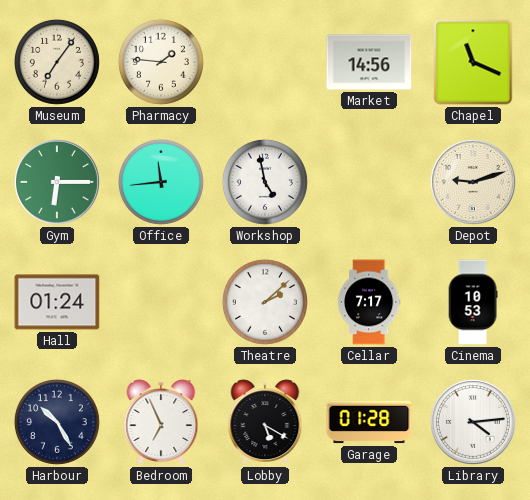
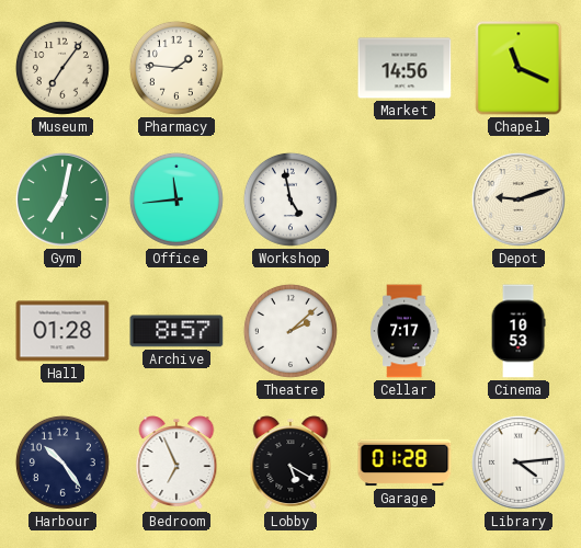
Gym: 6:15 -> 7:02
Hall: 01:24 -> 01:28
Archive: none -> 8:57
Harbour: 10:25 -> 10:24
